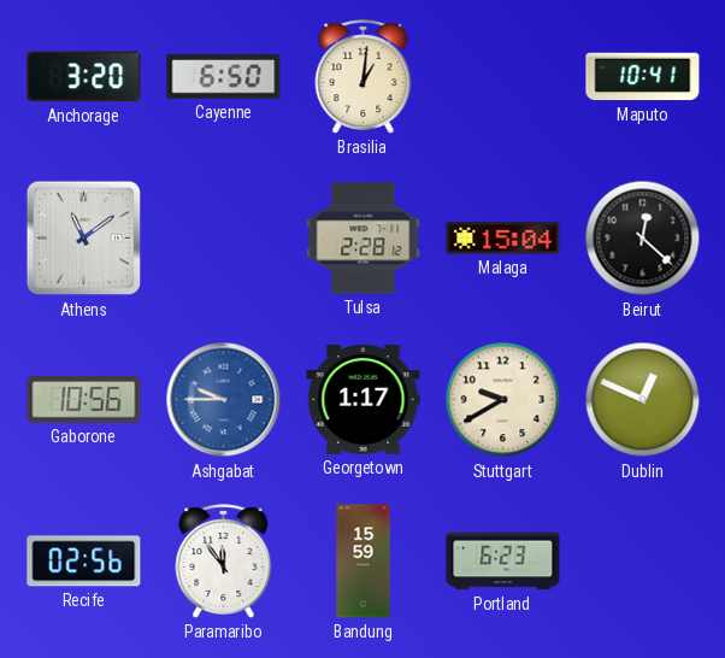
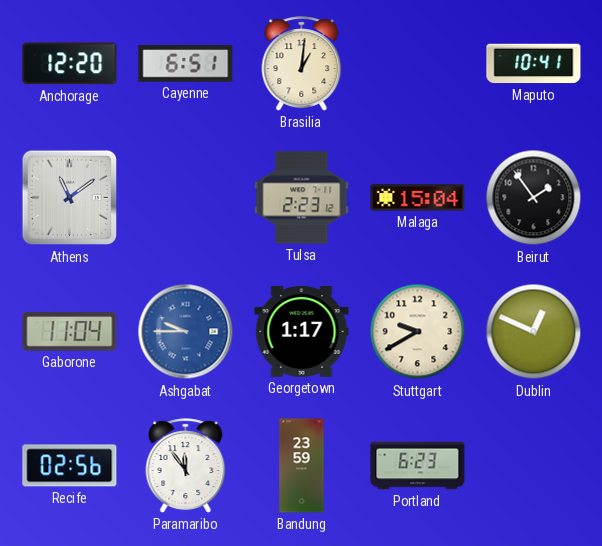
Anchorage: 3:20 -> 12:20
Cayenne: 6:50 -> 6:51
Tulsa: 2:28 -> 2:23
Beirut: 12:22 -> 1:54
Gaborone: 10:56 -> 11:04
Bandung: 15:59 -> 23:59
